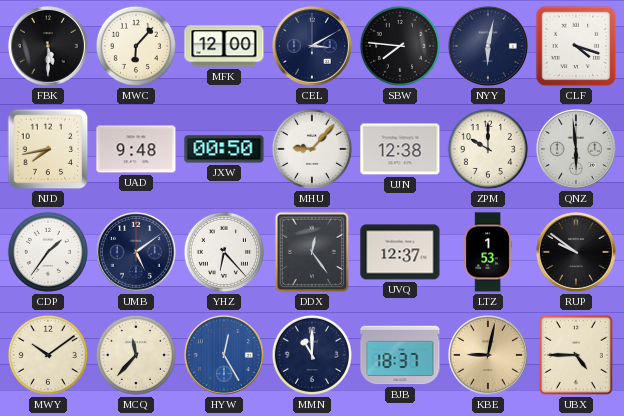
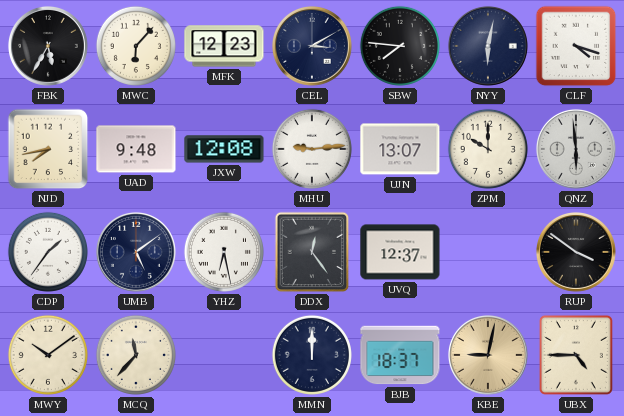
FBK: 5:30 -> 5:35
MFK: 12:00 -> 12:23
JXW: 00:50 -> 12:08
MHU: 9:07 -> 9:14
UJN: 12:38 -> 13:07
YHZ: 6:23 -> 6:28
LTZ: 1:53 -> none
RUP: 9:51 -> 3:51
HYW: 12:25 -> none
MMN: 11:00 -> 12:00
